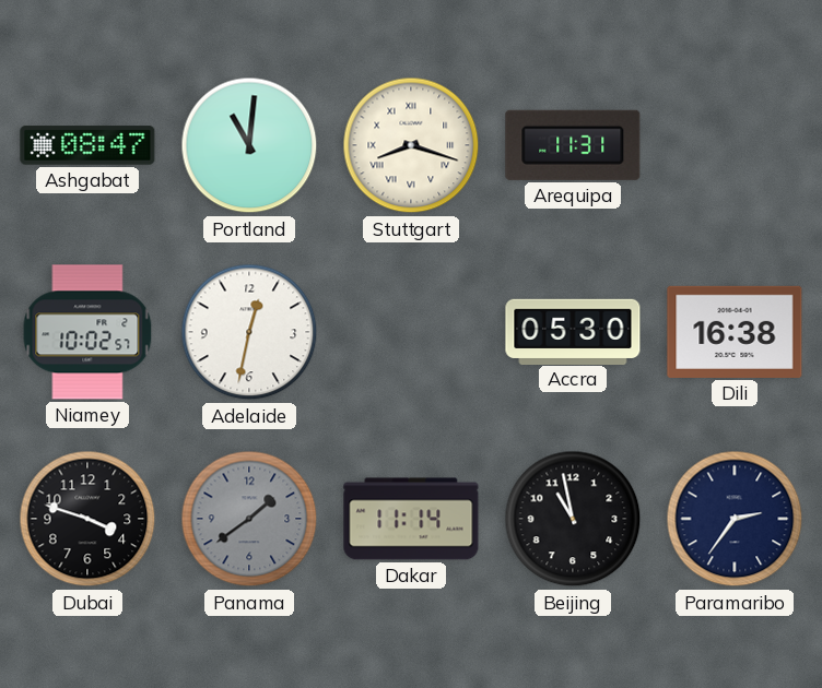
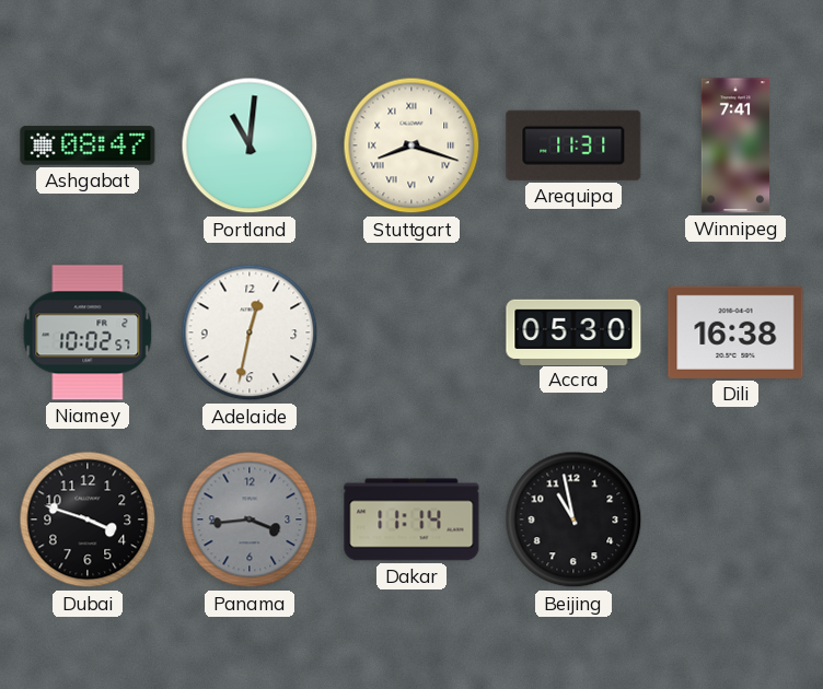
Winnipeg: none -> 7:41
Panama: 1:39 -> 3:44
Paramaribo: 2:36 -> none
